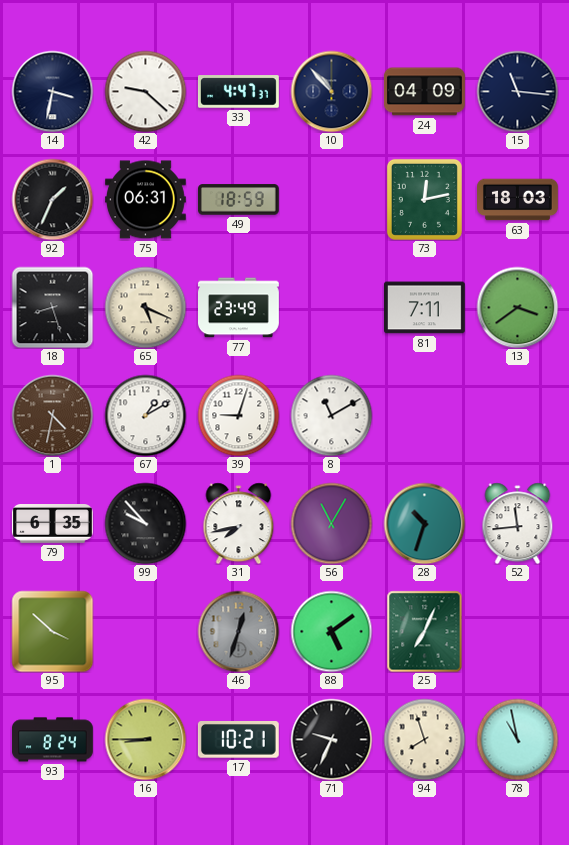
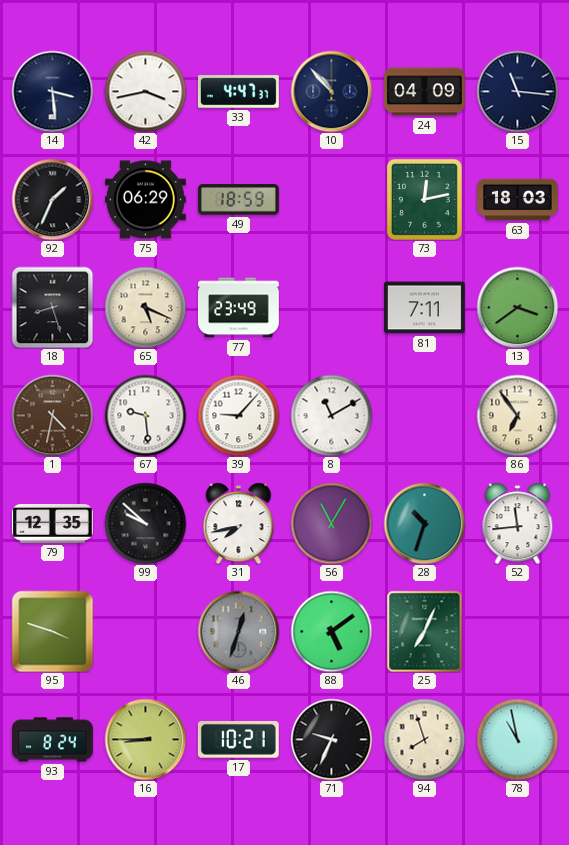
14: 3:32 -> 3:29
42: 9:22 -> 3:43
75: 06:31 -> 06:29
67: 1:10 -> 9:29
39: 9:03 -> 9:07
86: none -> 6:54
79: 6:35 -> 12:35
99: 9:53 -> 9:52
95: 3:52 -> 3:48
